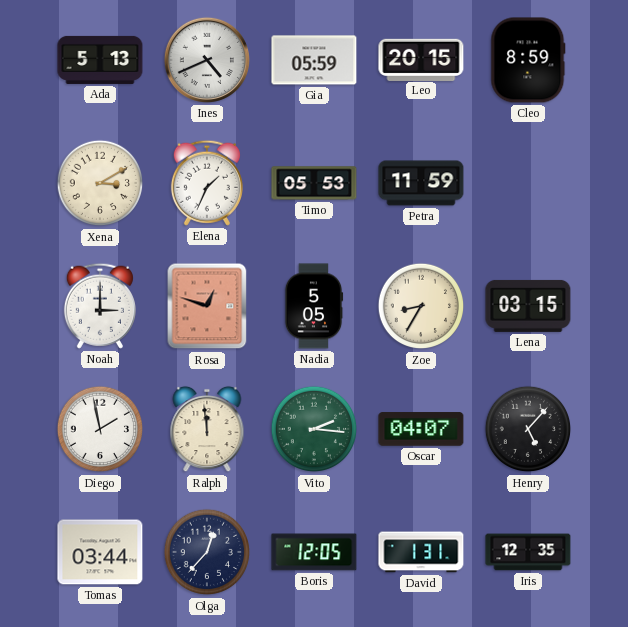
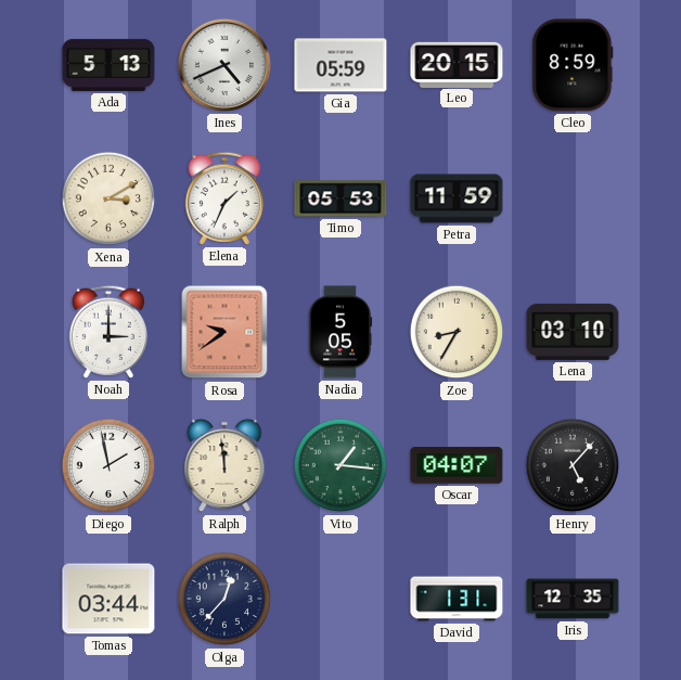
Rosa: 12:48 -> 9:39
Lena: 03:15 -> 03:10
Vito: 2:16 -> 1:16
Boris: 12:05 -> none
